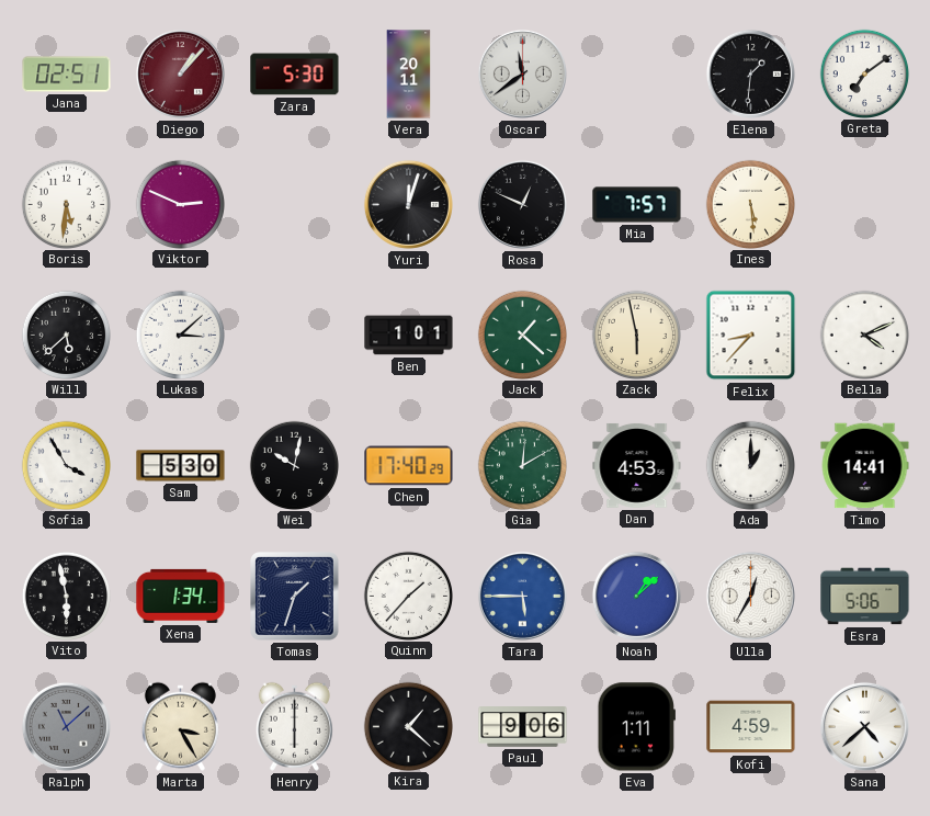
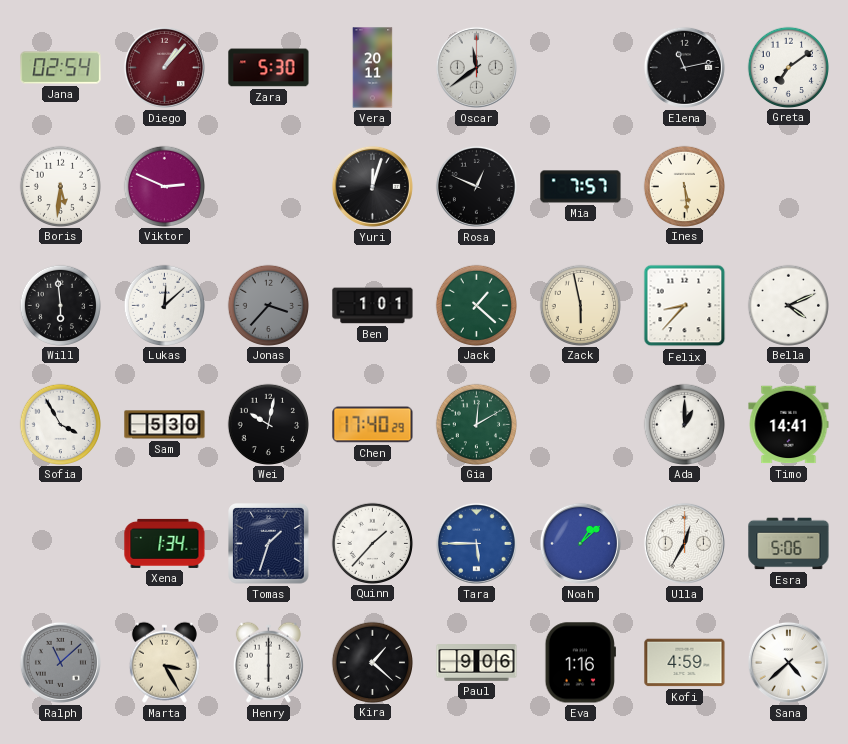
Jana: 02:51 -> 02:54
Elena: 1:31 -> 11:13
Will: 5:38 -> 5:59
Lukas: 3:08 -> 12:08
Jonas: none -> 3:37
Dan: 4:53 -> none
Vito: 5:58 -> none
Eva: 1:11 -> 1:16
